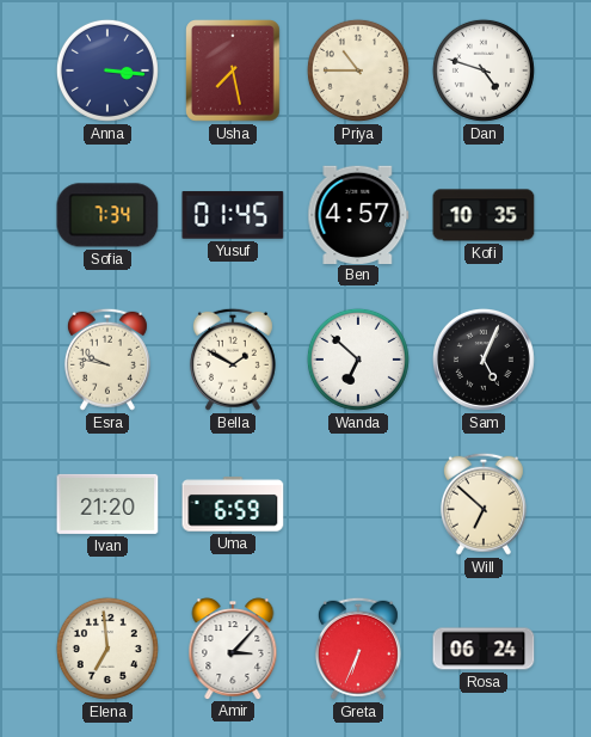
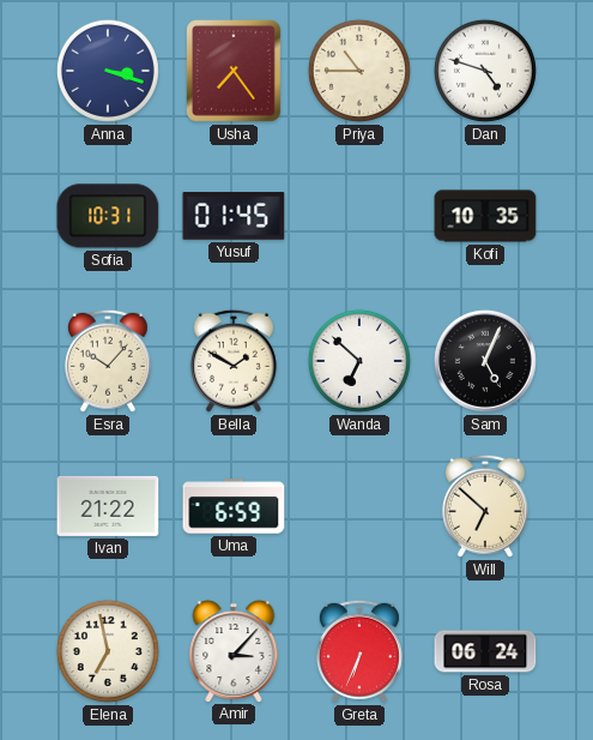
Anna: 3:16 -> 3:18
Usha: 7:28 -> 7:24
Sofia: 7:34 -> 10:31
Ben: 4:57 -> none
Esra: 9:47 -> 10:07
Ivan: 21:20 -> 21:22
Elena: 6:59 -> 6:58
